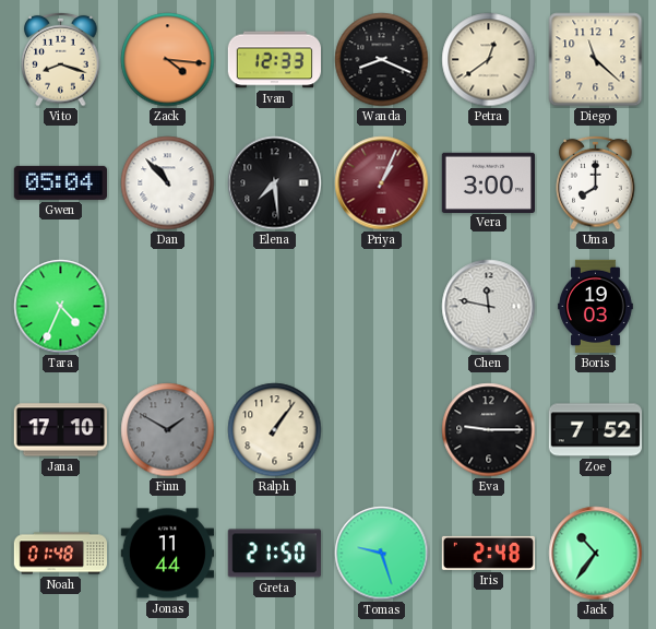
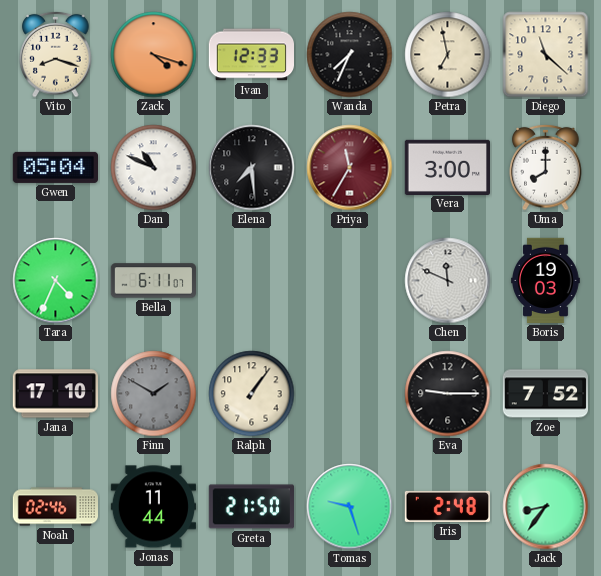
Zack: 4:16 -> 4:18
Wanda: 8:19 -> 7:34
Petra: 12:39 -> 6:58
Dan: 10:53 -> 10:49
Priya: 1:04 -> 11:35
Bella: none -> 6:11
Chen: 11:47 -> 11:49
Noah: 01:48 -> 02:46
Jack: 10:36 -> 8:36
